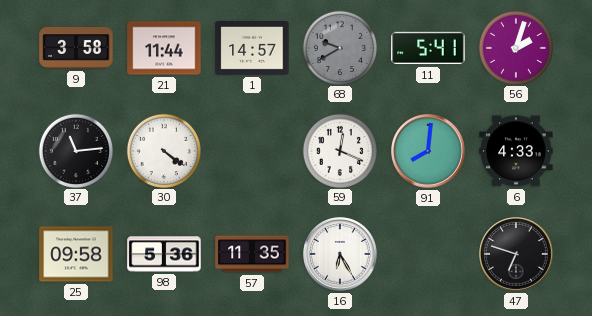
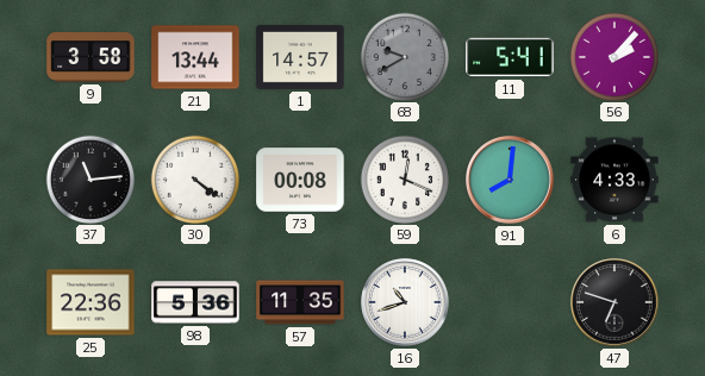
21: 11:44 -> 13:44
56: 2:03 -> 2:07
73: none -> 00:08
25: 09:58 -> 22:36
16: 6:25 -> 10:42
